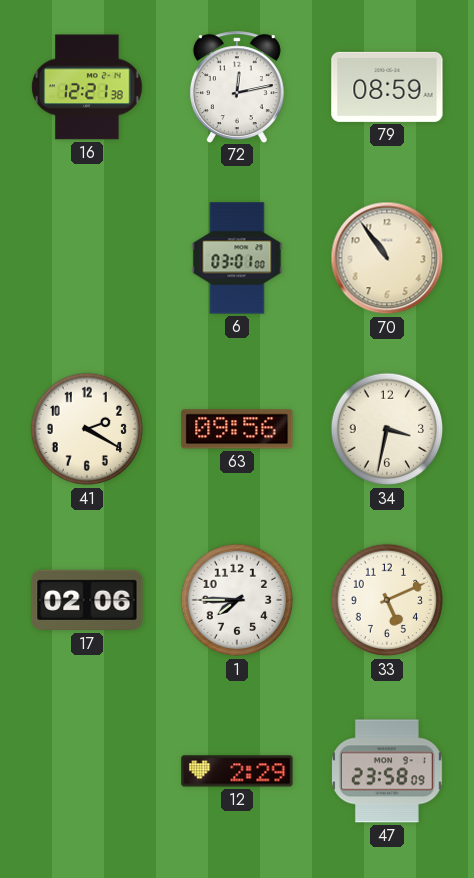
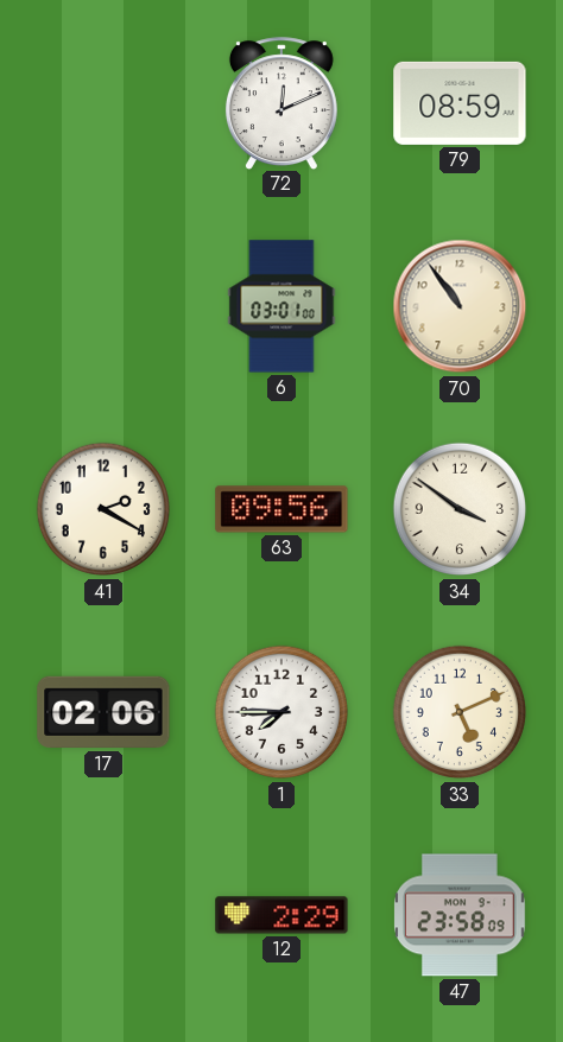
16: 12:21 -> none
72: 12:13 -> 12:11
34: 3:32 -> 3:51
